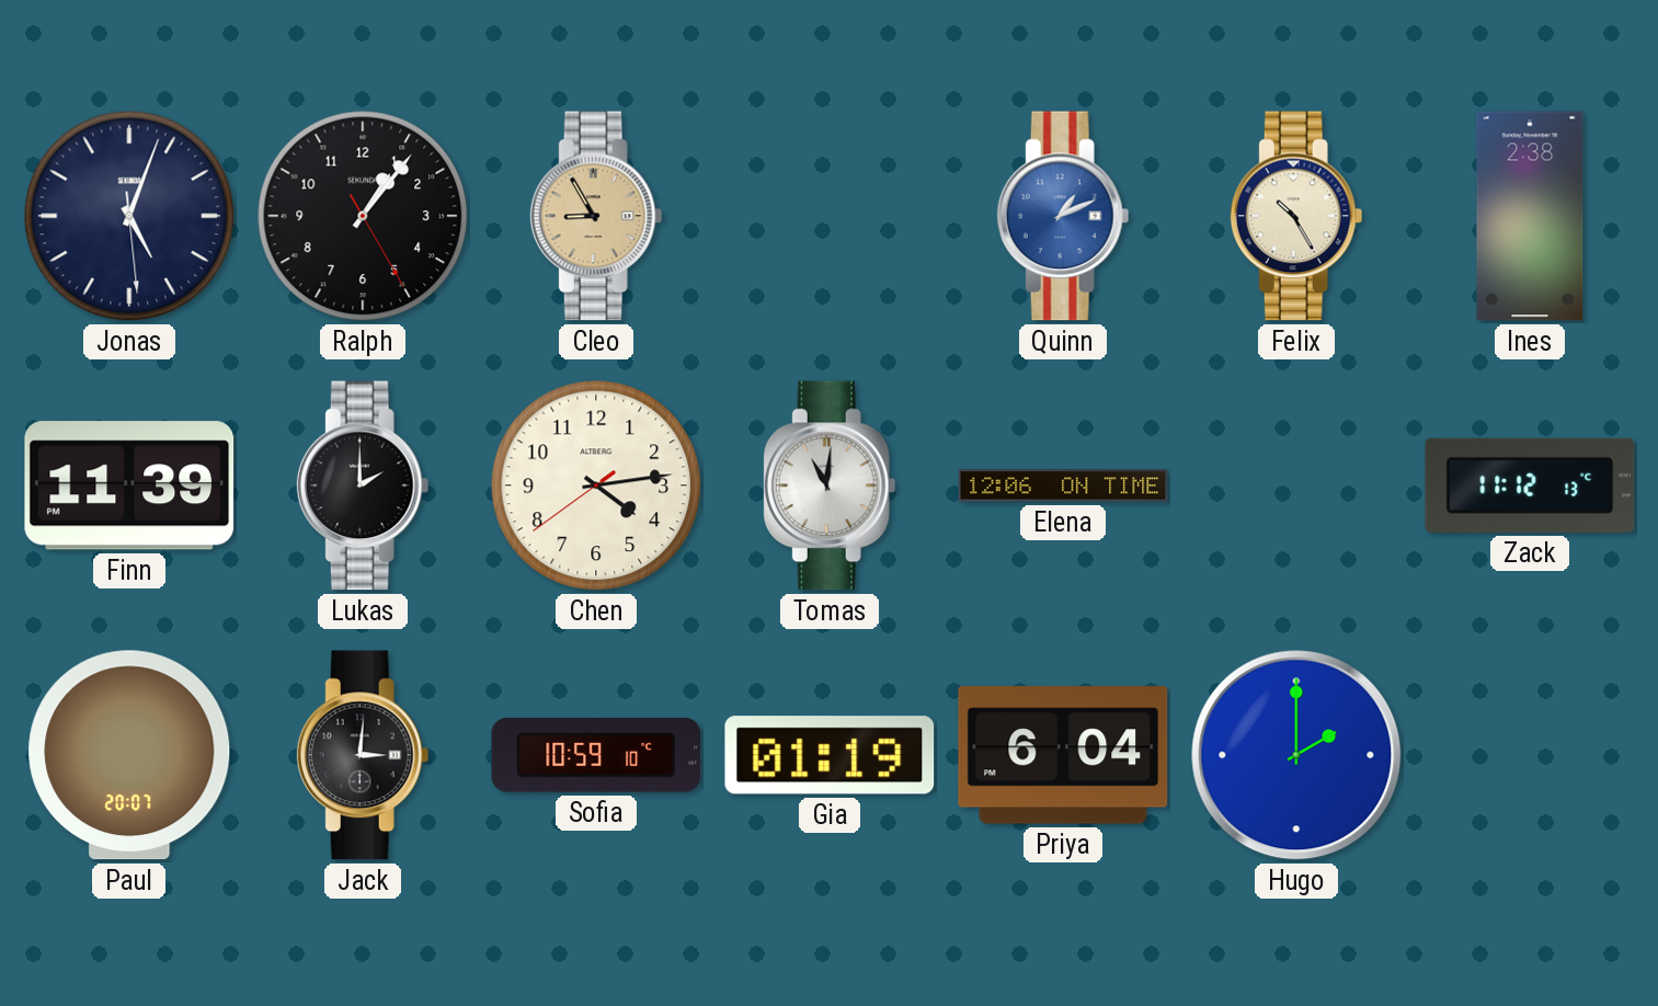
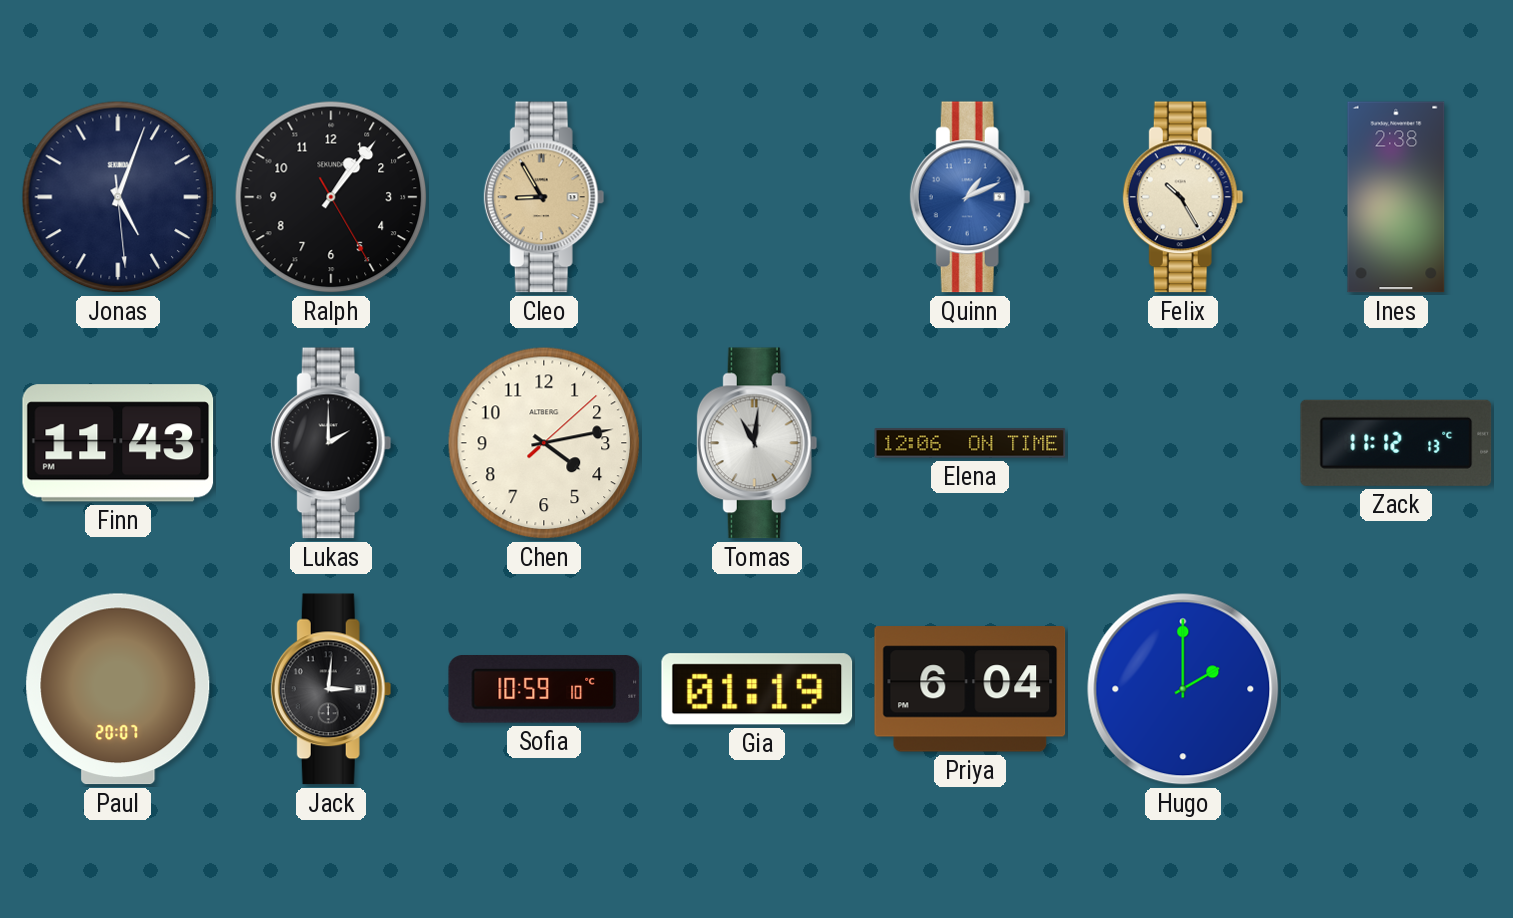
Finn: 11:39 -> 11:43
Chen: 4:13:39 -> 4:13:08
